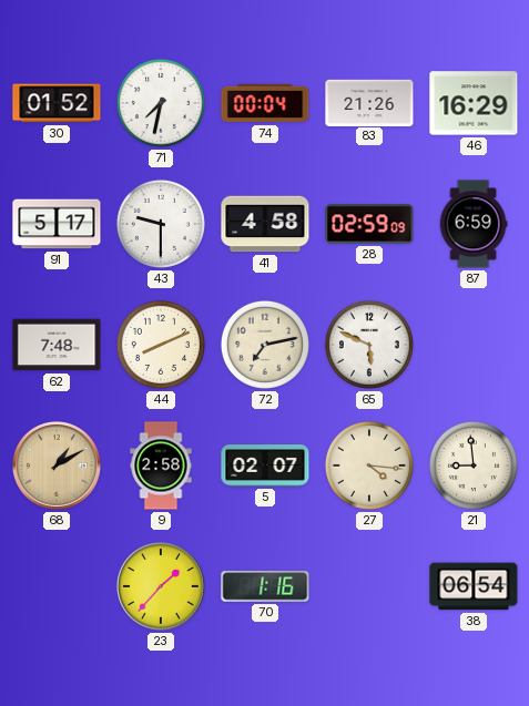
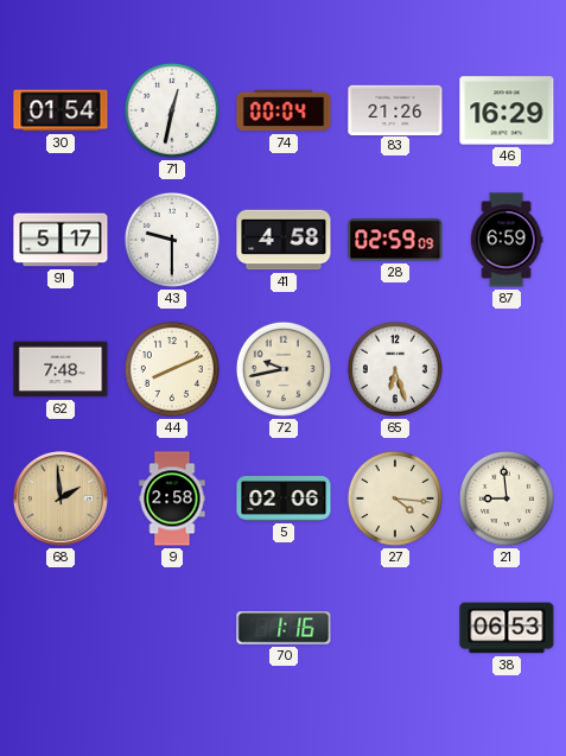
30: 01:52 -> 01:54
71: 7:32 -> 12:32
72: 7:13 -> 9:43
65: 5:49 -> 6:27
68: 1:10 -> 1:59
5: 02:07 -> 02:06
23: 1:37 -> none
38: 06:54 -> 06:53
